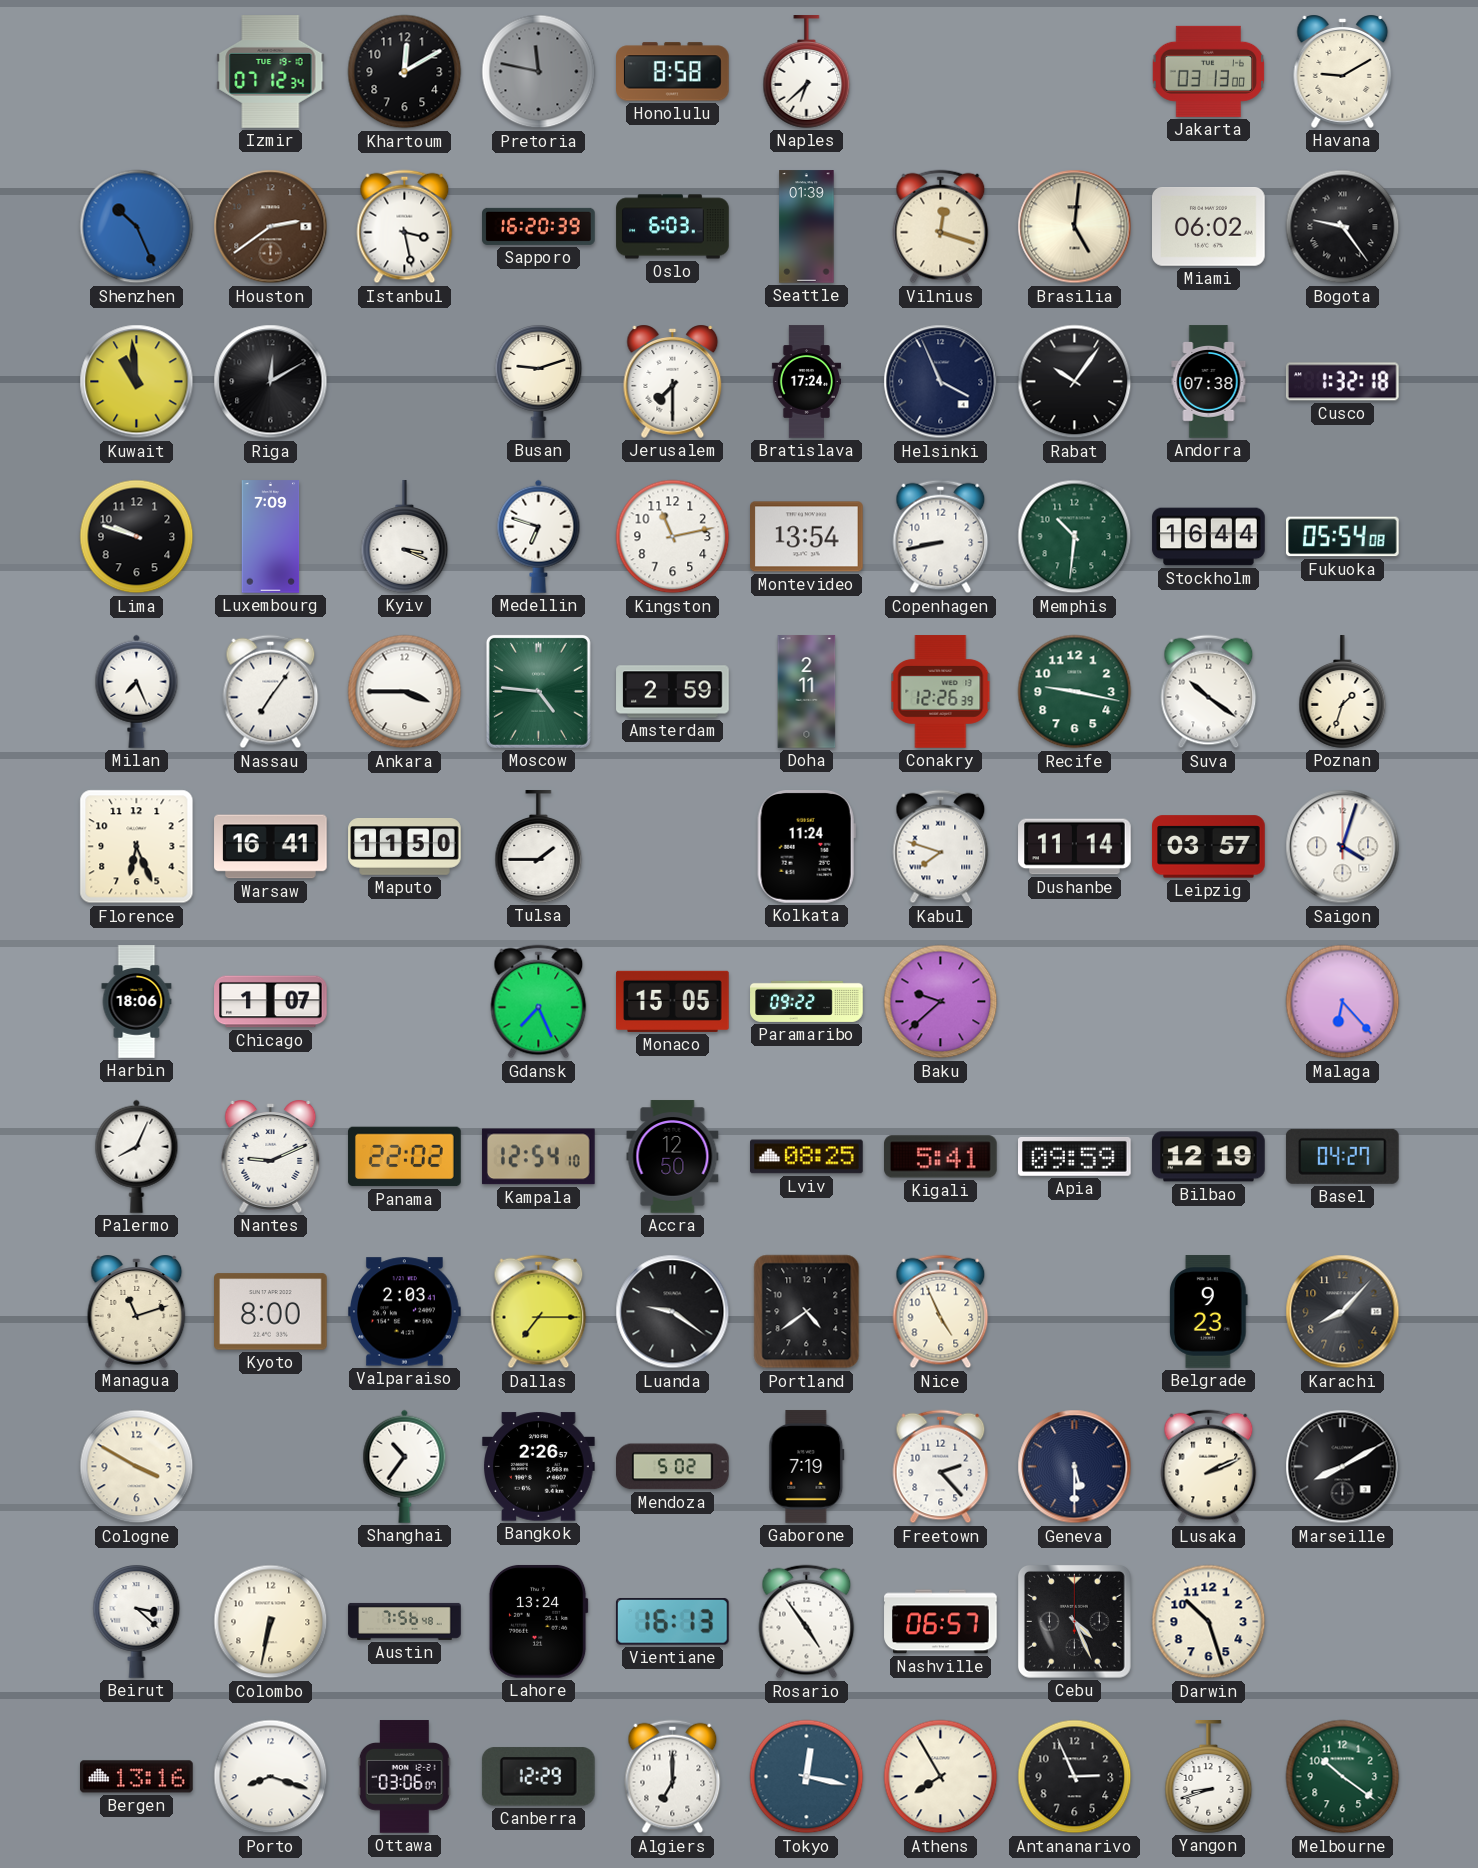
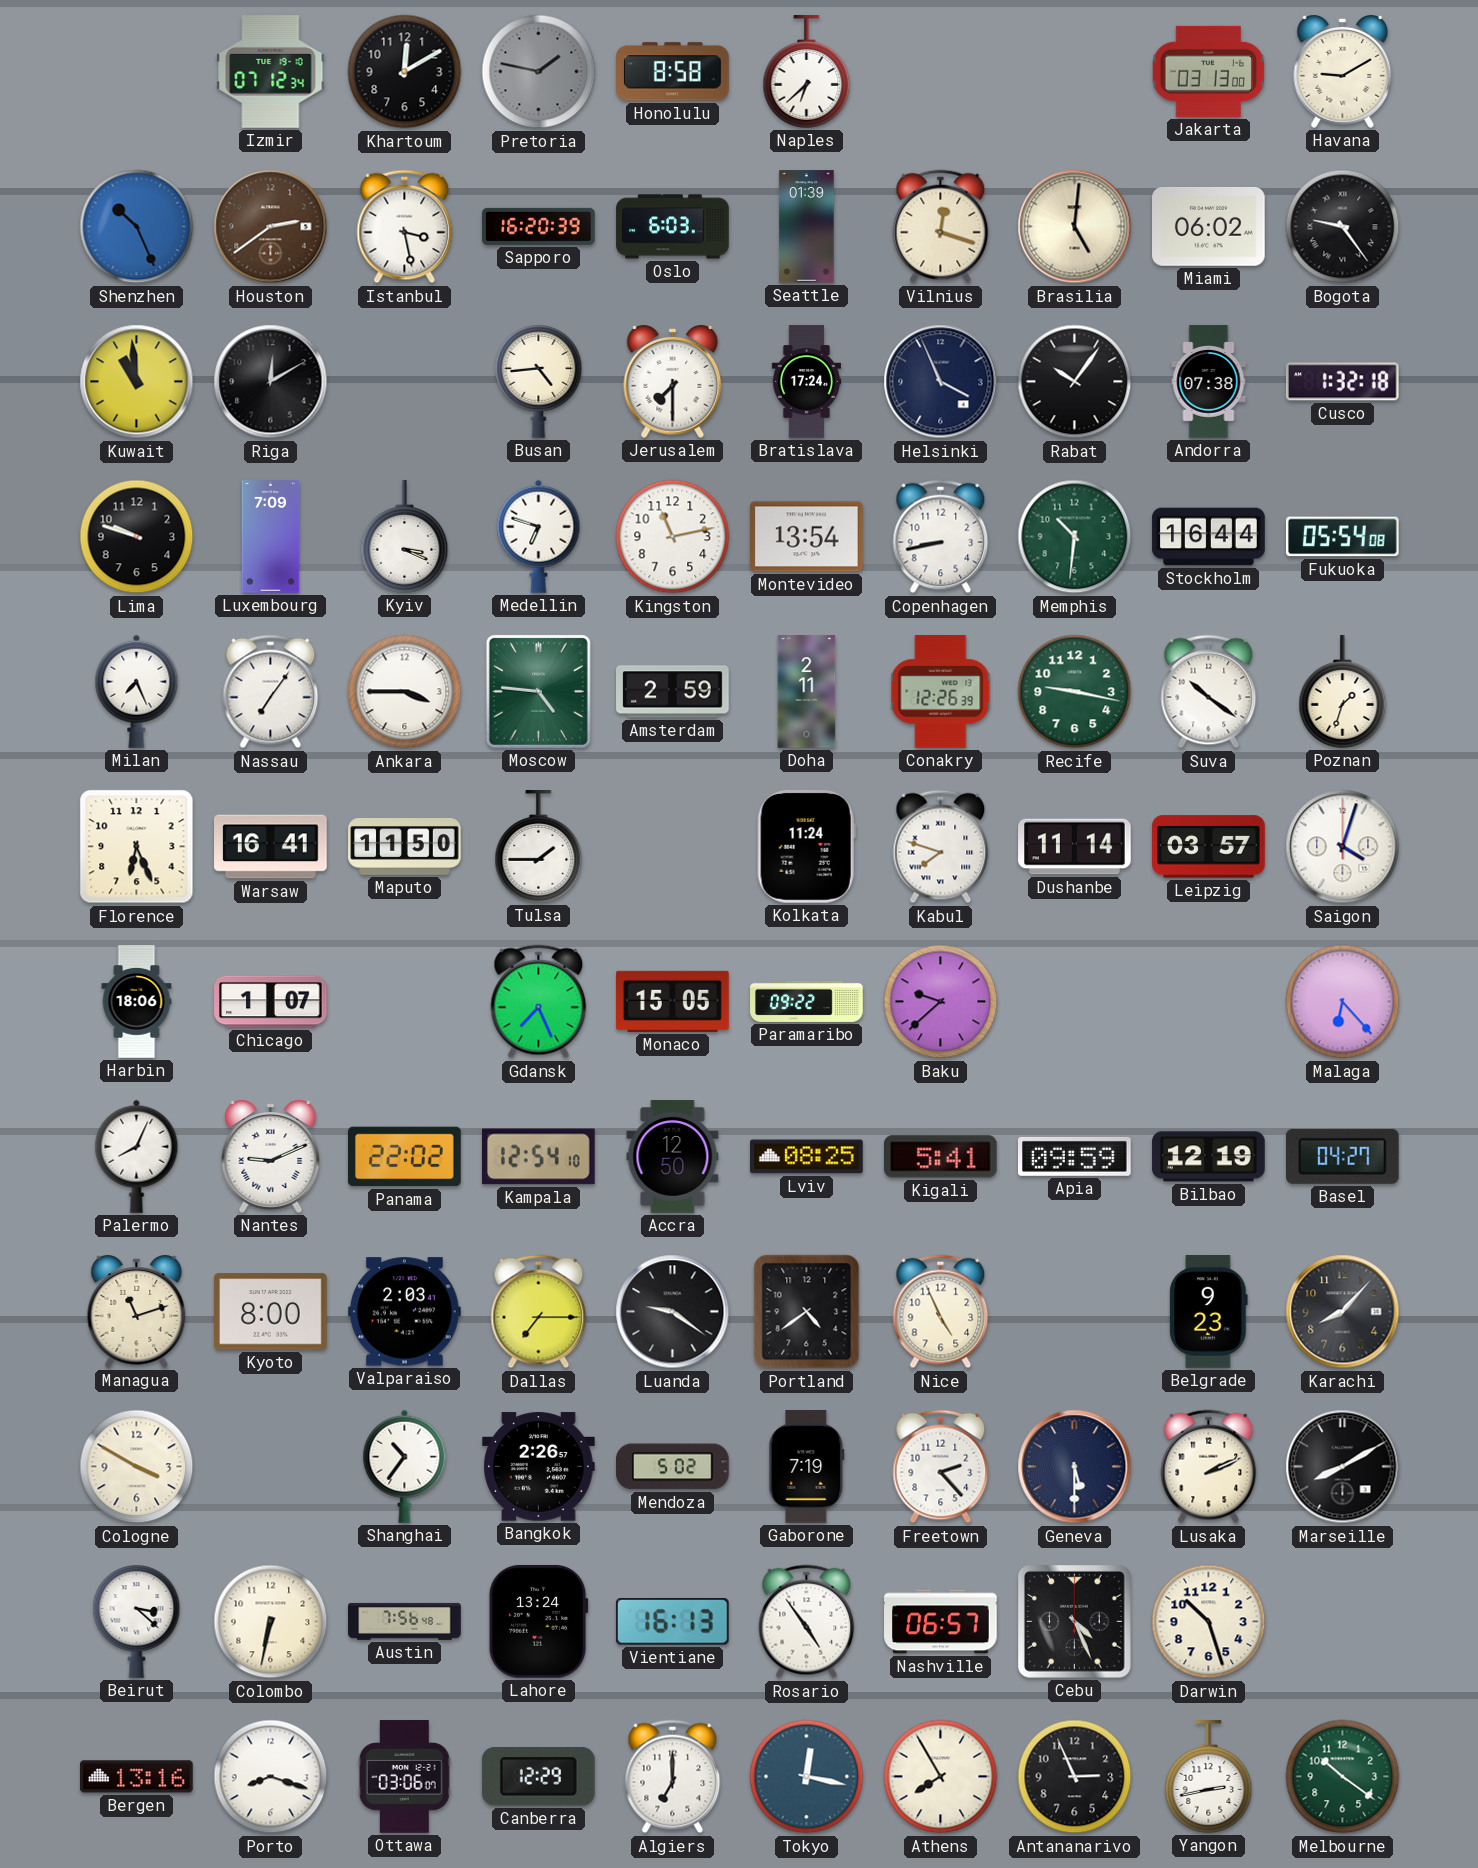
Pretoria: 11:47 -> 1:47
Busan: 9:12 -> 4:44
Yangon: 8:42 -> 2:43
